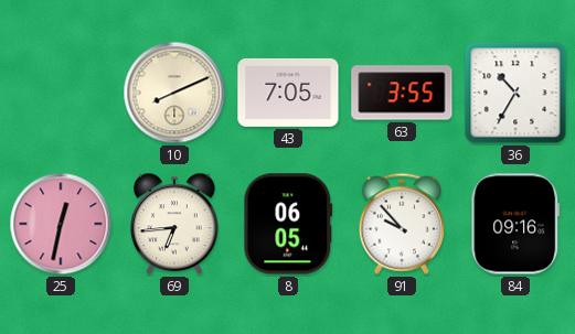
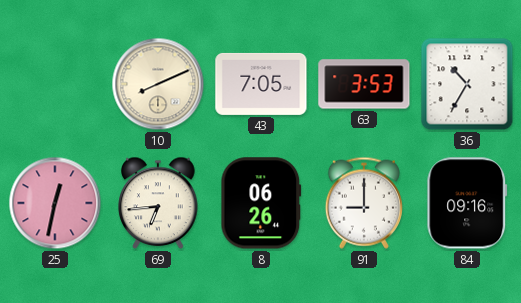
63: 3:55 -> 3:53
8: 06:05 -> 06:26
91: 9:53 -> 9:00
